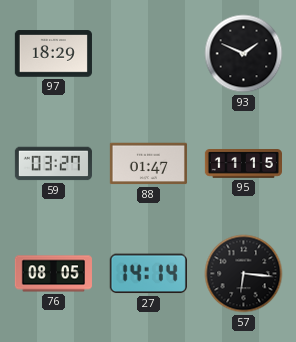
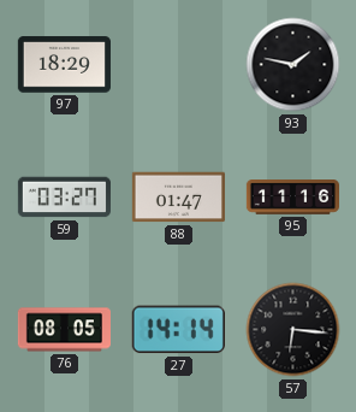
93: 1:49 -> 1:47
95: 11:15 -> 11:16
